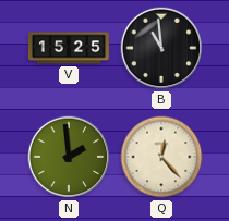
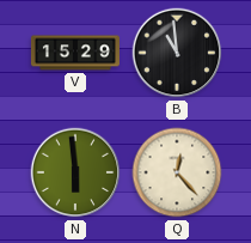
V: 15:25 -> 15:29
N: 1:59 -> 5:59
